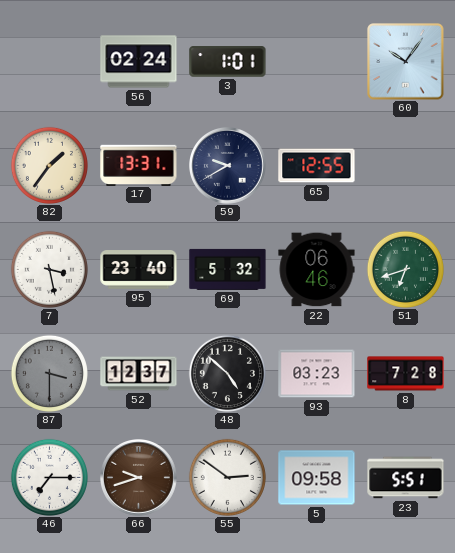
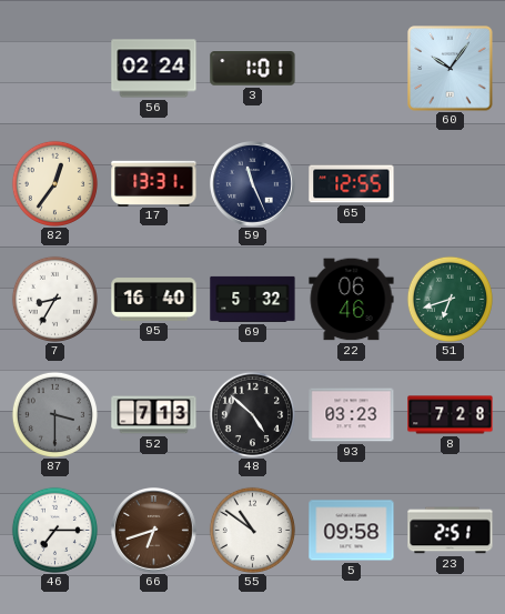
82: 1:36 -> 12:36
59: 9:40 -> 11:26
7: 3:28 -> 8:35
95: 23:40 -> 16:40
52: 12:37 -> 7:13
66: 9:42 -> 6:42
55: 2:51 -> 10:51
23: 5:51 -> 2:51
